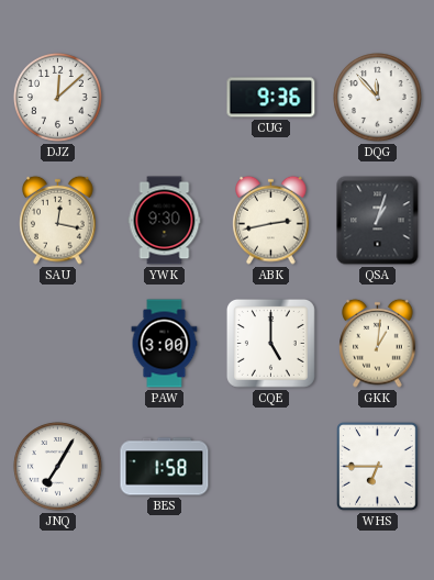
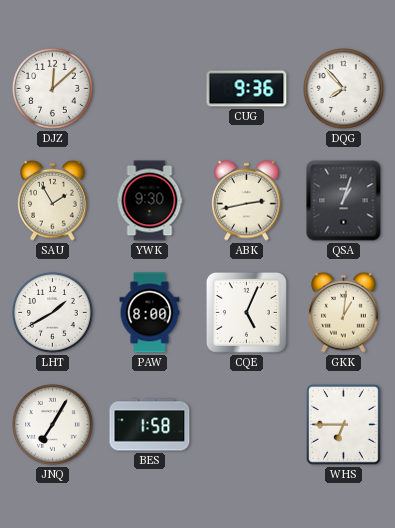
DQG: 11:53 -> 7:53
SAU: 12:17 -> 1:55
LHT: none -> 1:40
PAW: 3:00 -> 8:00
CQE: 5:00 -> 5:04
